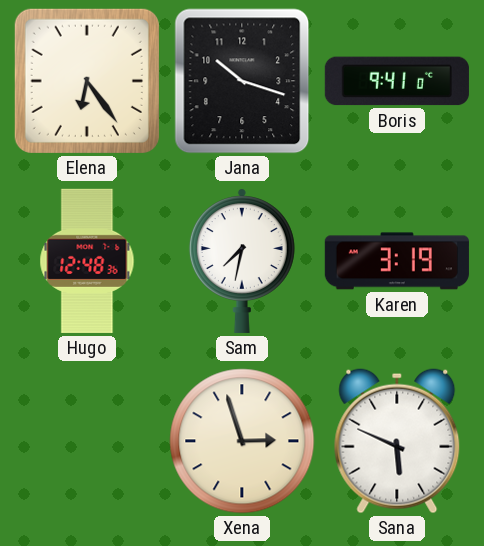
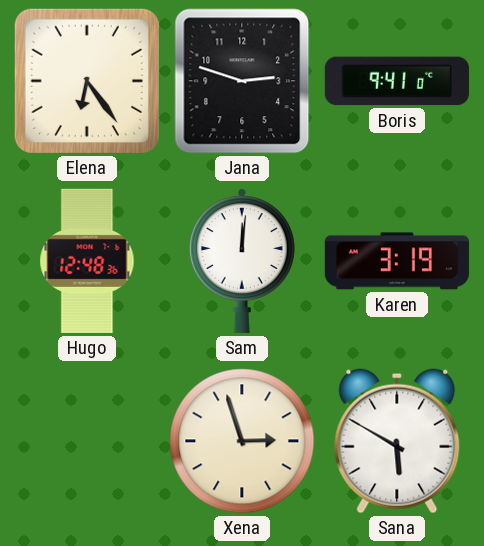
Jana: 10:18 -> 2:48
Sam: 7:32 -> 12:01
Sana: 5:49 -> 5:50
